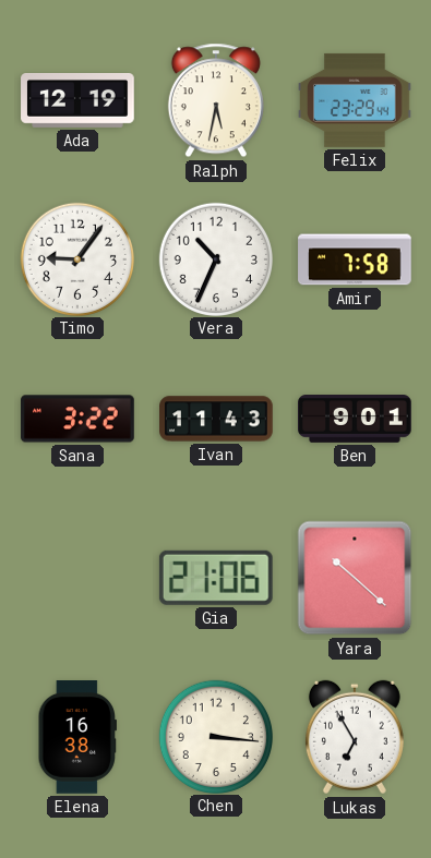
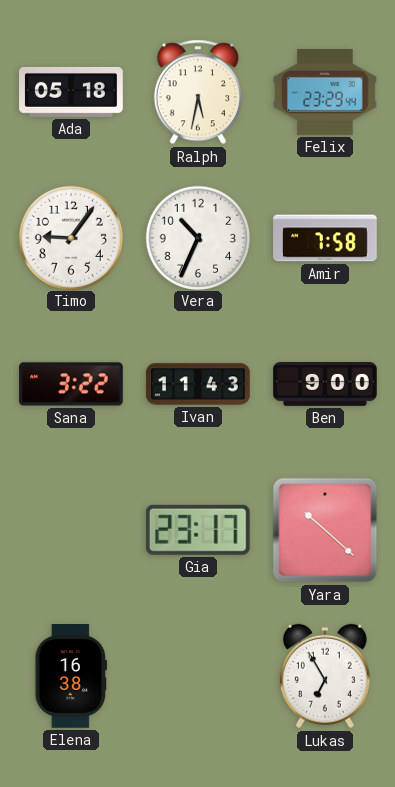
Ada: 12:19 -> 05:18
Ben: 9:01 -> 9:00
Gia: 21:06 -> 23:17
Chen: 3:16 -> none
